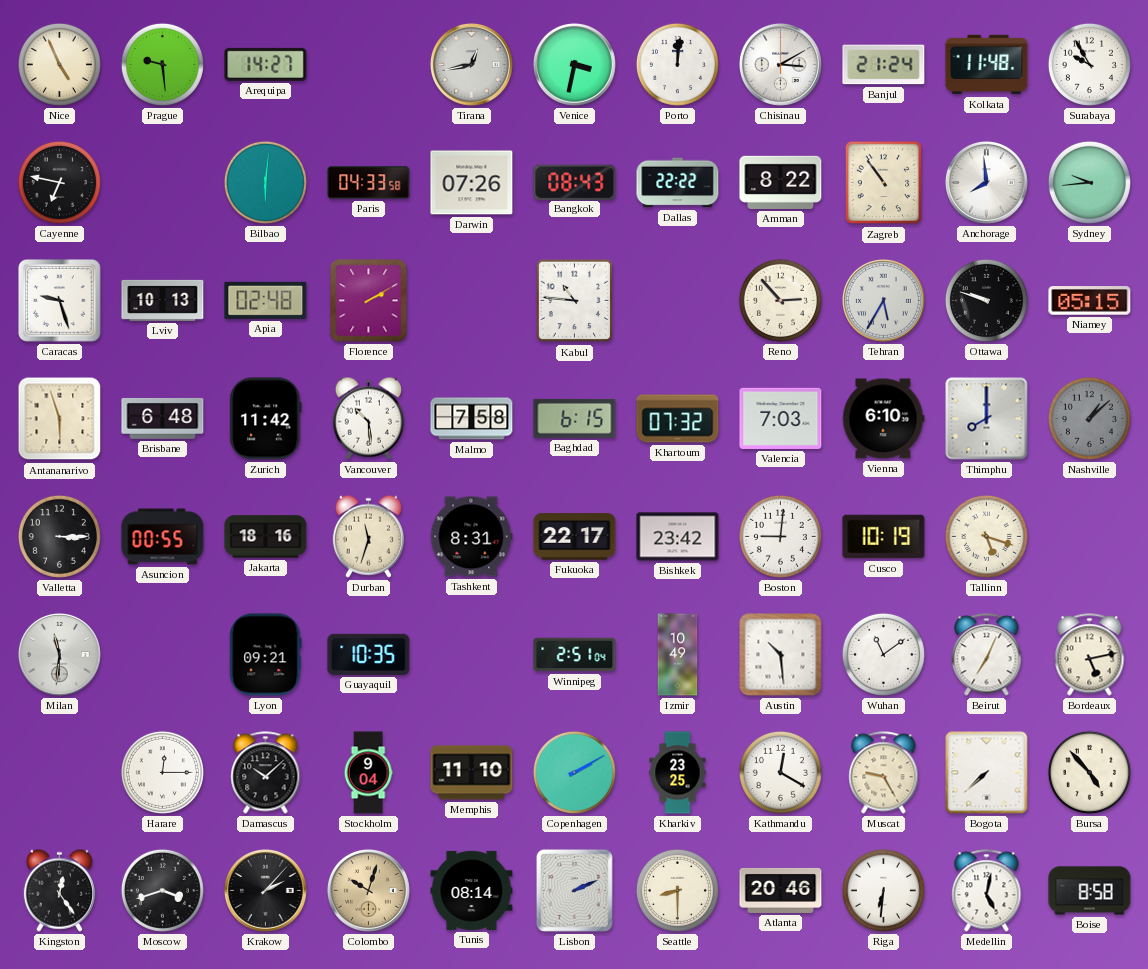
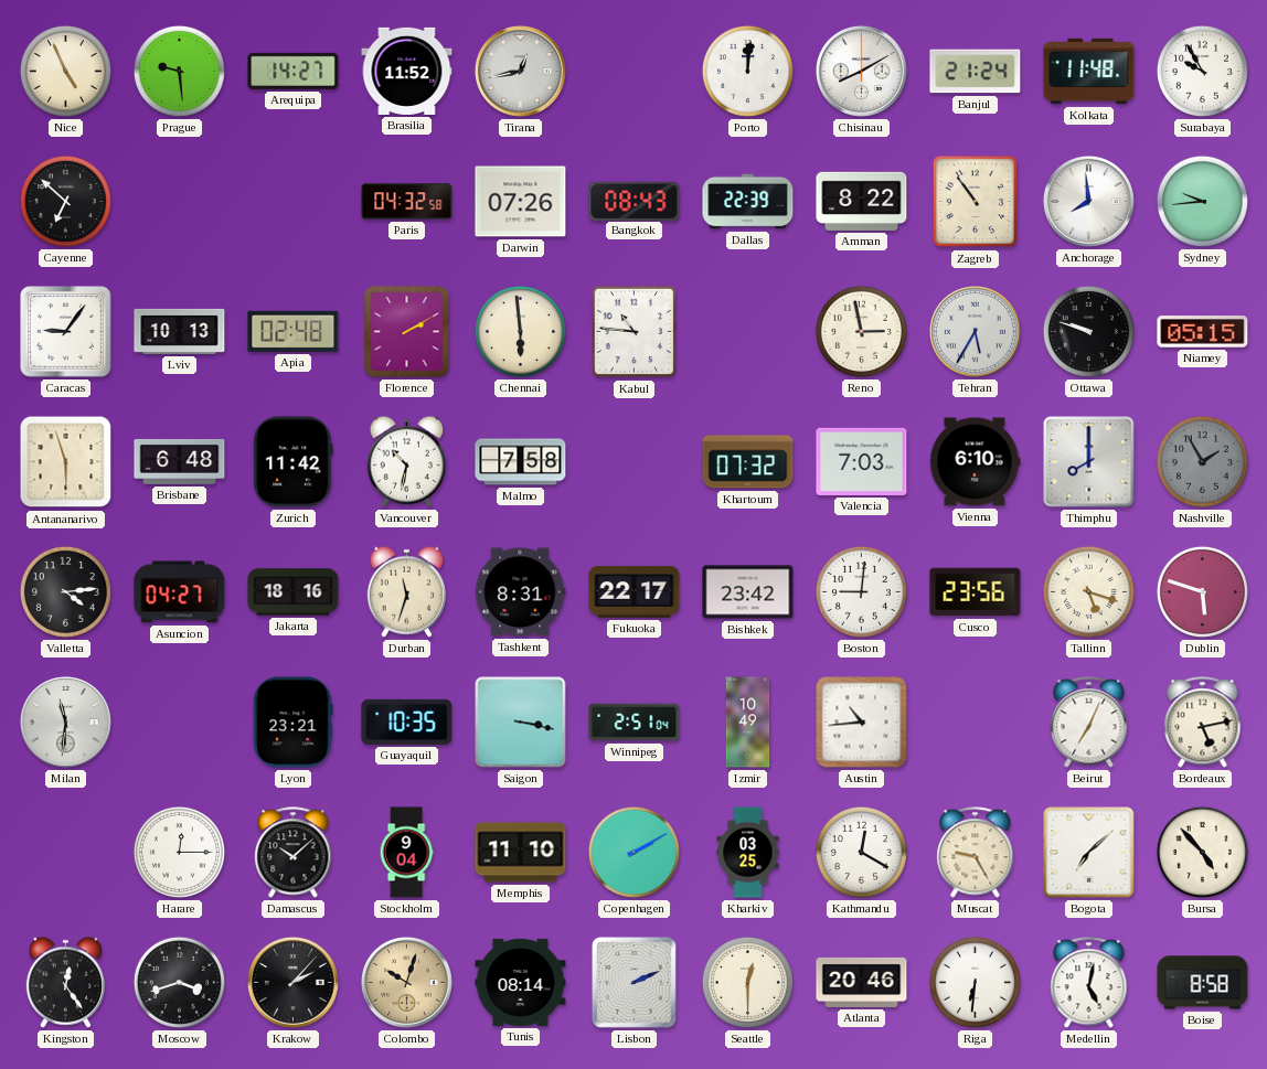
Brasilia: none -> 11:52
Venice: 3:32 -> none
Chisinau: 3:10 -> 8:10
Cayenne: 6:47 -> 6:52
Bilbao: 6:01 -> none
Paris: 04:33 -> 04:32
Dallas: 22:22 -> 22:39
Caracas: 9:27 -> 9:06
Chennai: none -> 5:59
Reno: 2:53 -> 2:58
Vancouver: 10:29 -> 10:32
Baghdad: 6:15 -> none
Nashville: 1:08 -> 1:55
Valletta: 3:15 -> 4:14
Asuncion: 00:55 -> 04:27
Cusco: 10:19 -> 23:56
Dublin: none -> 5:48
Lyon: 09:21 -> 23:21
Saigon: none -> 3:17
Austin: 10:29 -> 10:44
Wuhan: 11:09 -> none
Kharkiv: 23:25 -> 03:25
Bogota: 7:38 -> 7:08
Seattle: 8:30 -> 12:30
